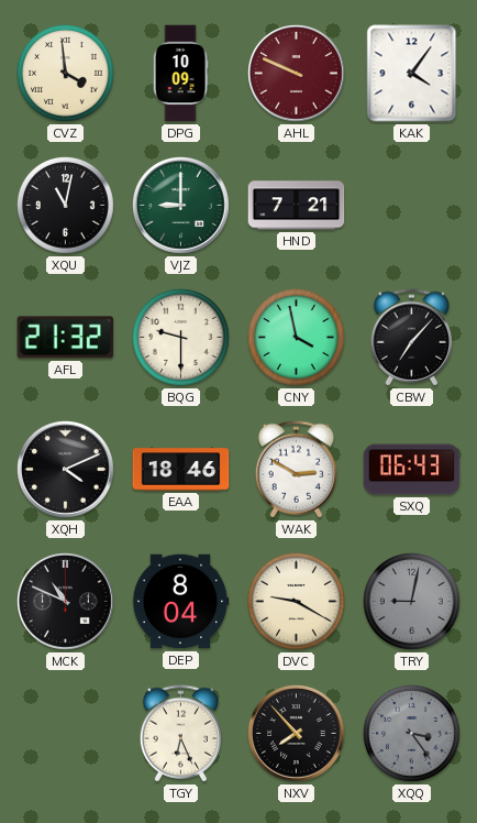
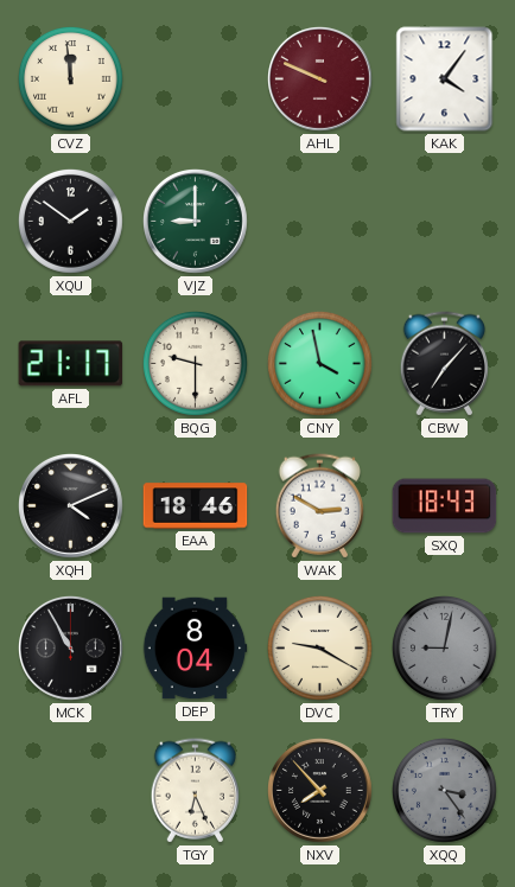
CVZ: 3:59 -> 11:59
DPG: 10:09 -> none
XQU: 11:02 -> 1:51
HND: 7:21 -> none
AFL: 21:32 -> 21:17
SXQ: 06:43 -> 18:43
MCK: 10:49 -> 10:55
